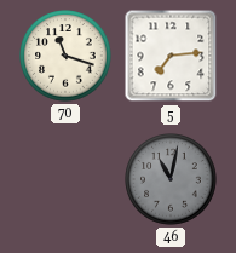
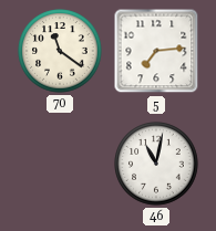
70: 11:18 -> 11:21
46 dial: grey -> white
